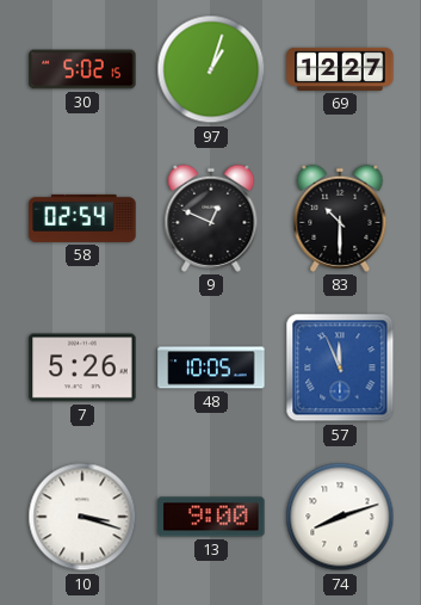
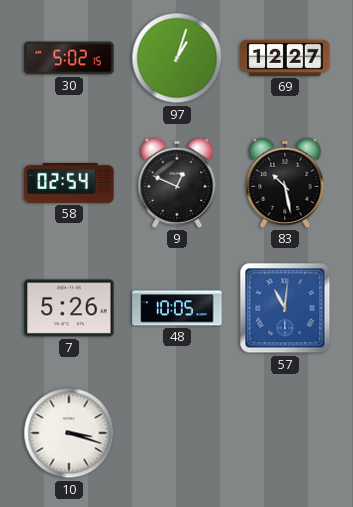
83: 10:30 -> 10:28
57: 11:56 -> 11:01
13: 9:00 -> none
74: 8:12 -> none
